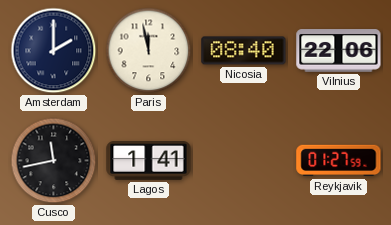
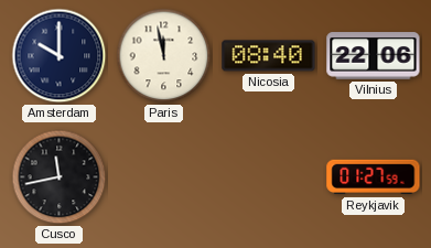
Amsterdam: 2:00 -> 10:00
Lagos: 1:41 -> none
